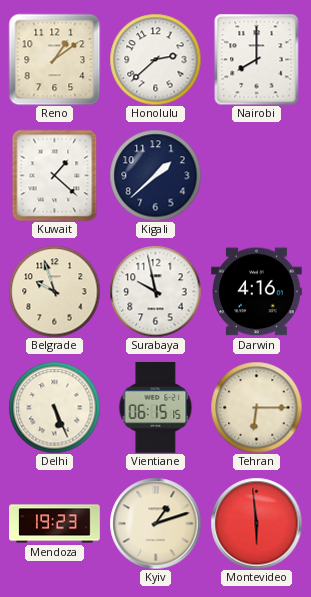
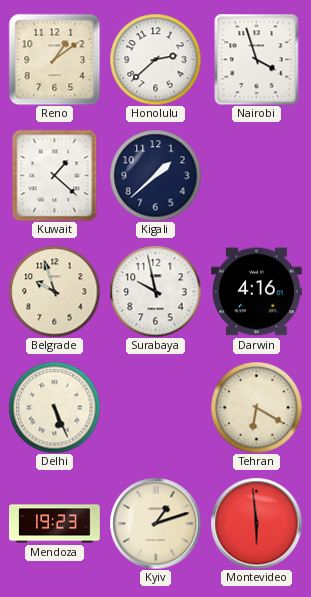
Nairobi: 8:00 -> 3:57
Vientiane: 06:15 -> none
Tehran: 6:15 -> 6:20
